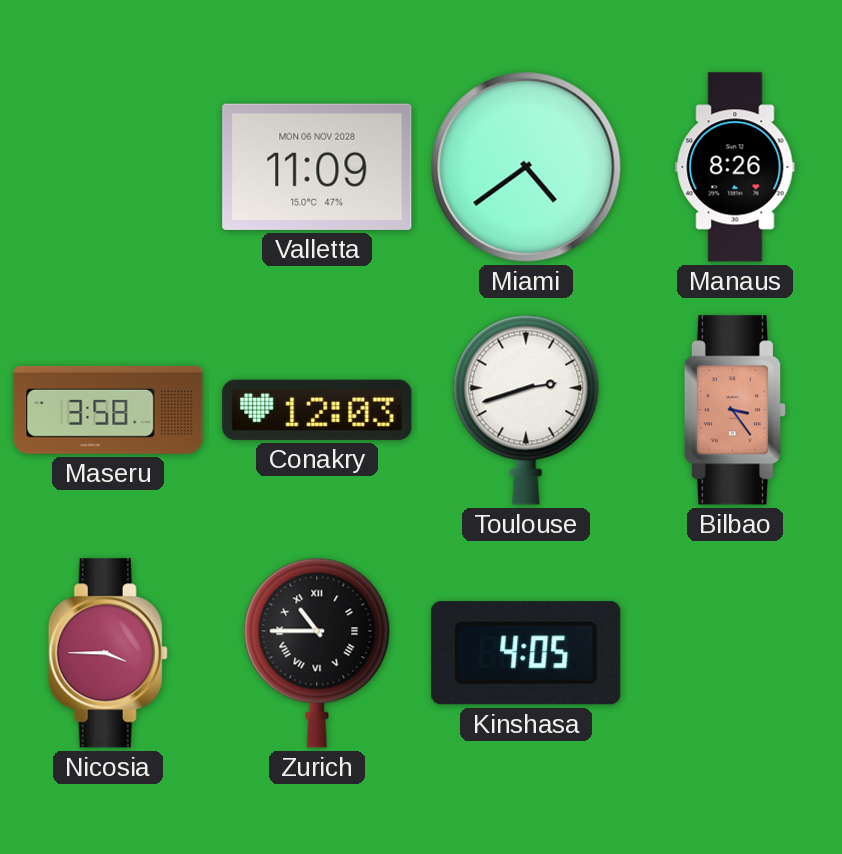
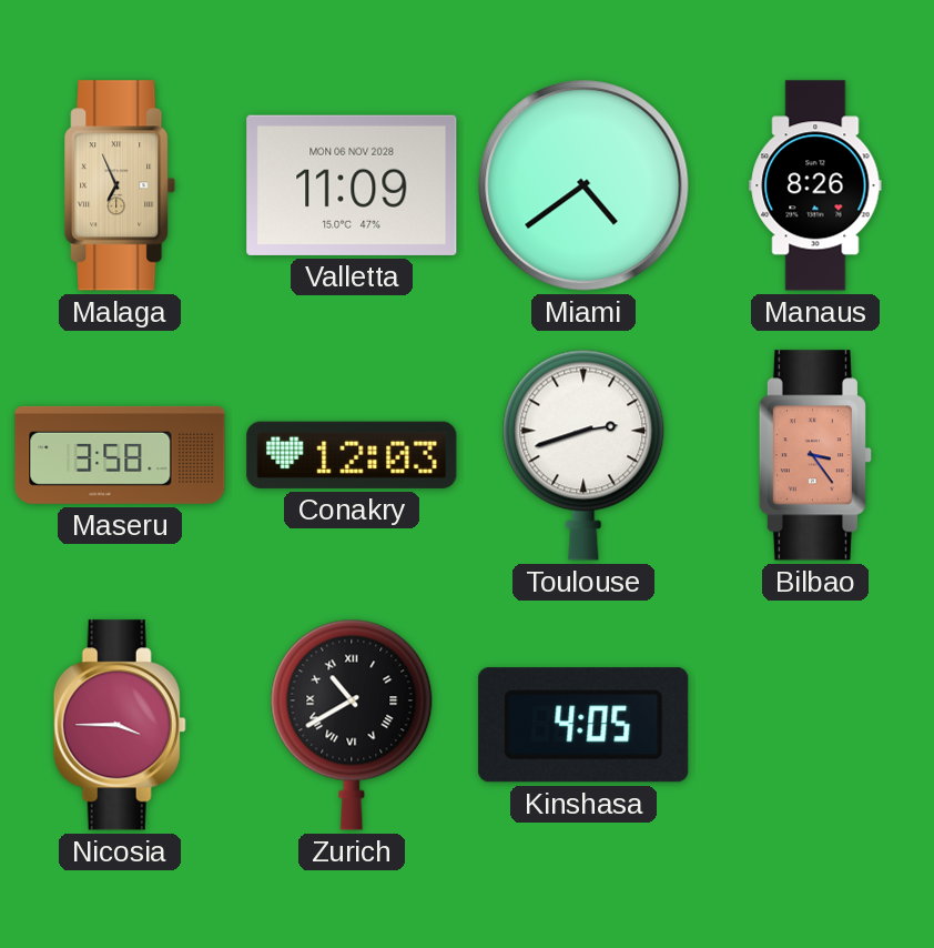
Malaga: none -> 6:56
Zurich: 10:45 -> 10:40
